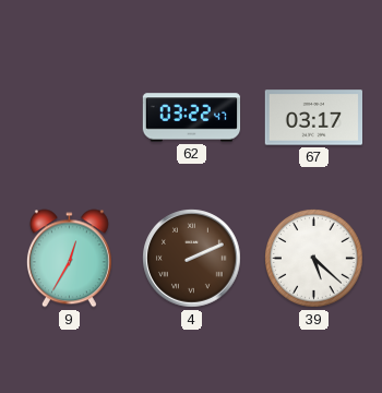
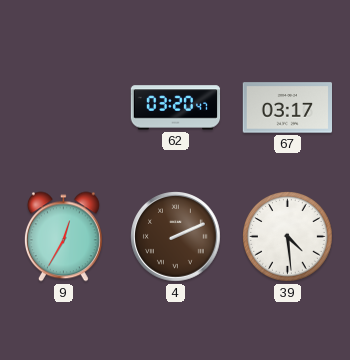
62: 03:22 -> 03:20
39: 5:22 -> 4:29
